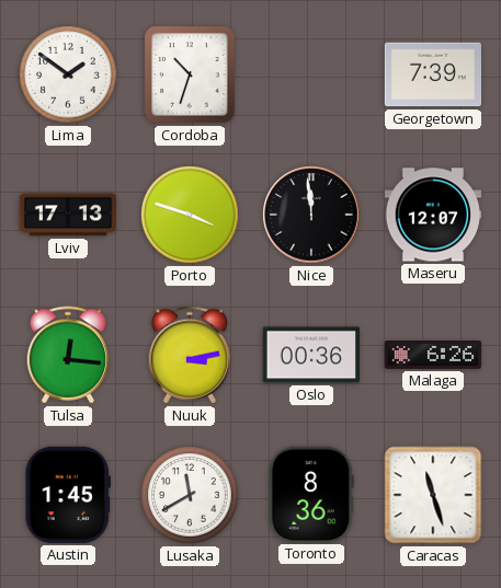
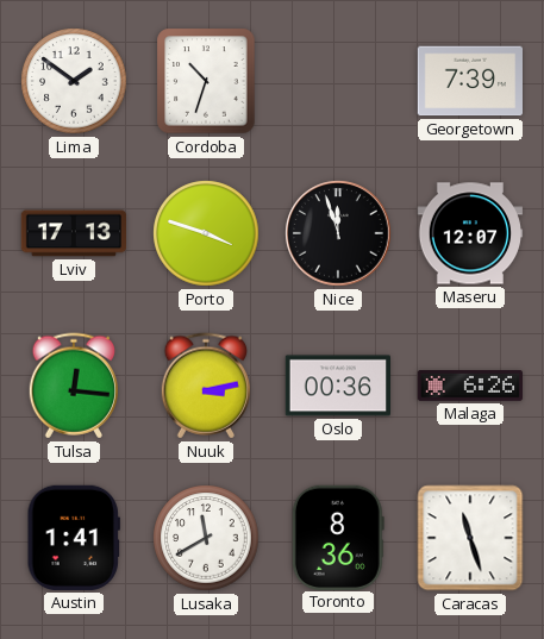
Nice: 11:59 -> 11:57
Austin: 1:45 -> 1:41
